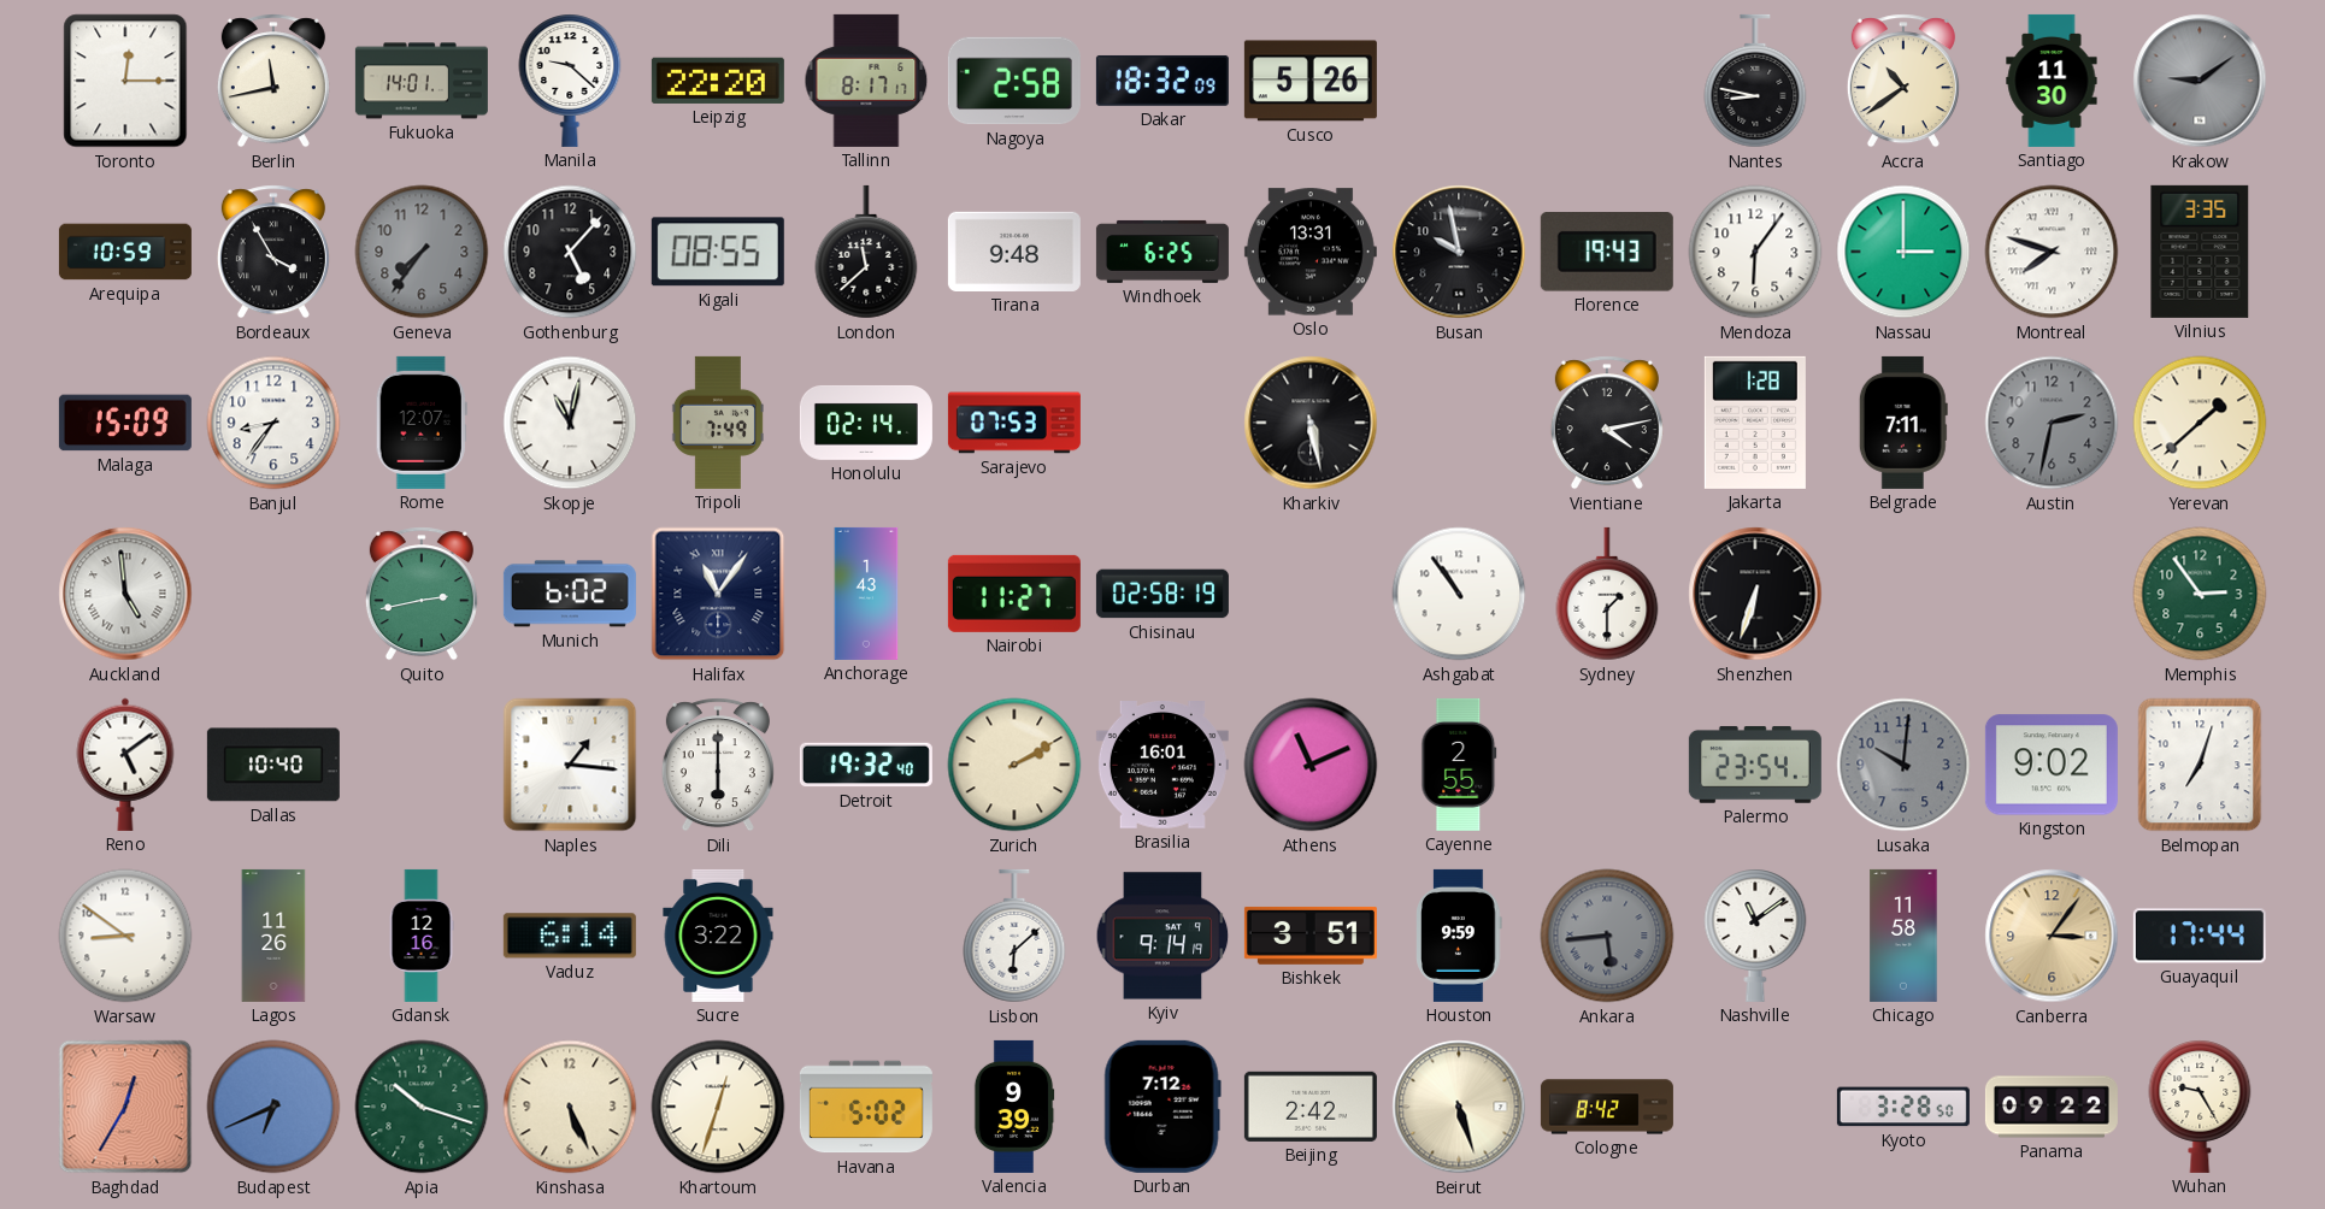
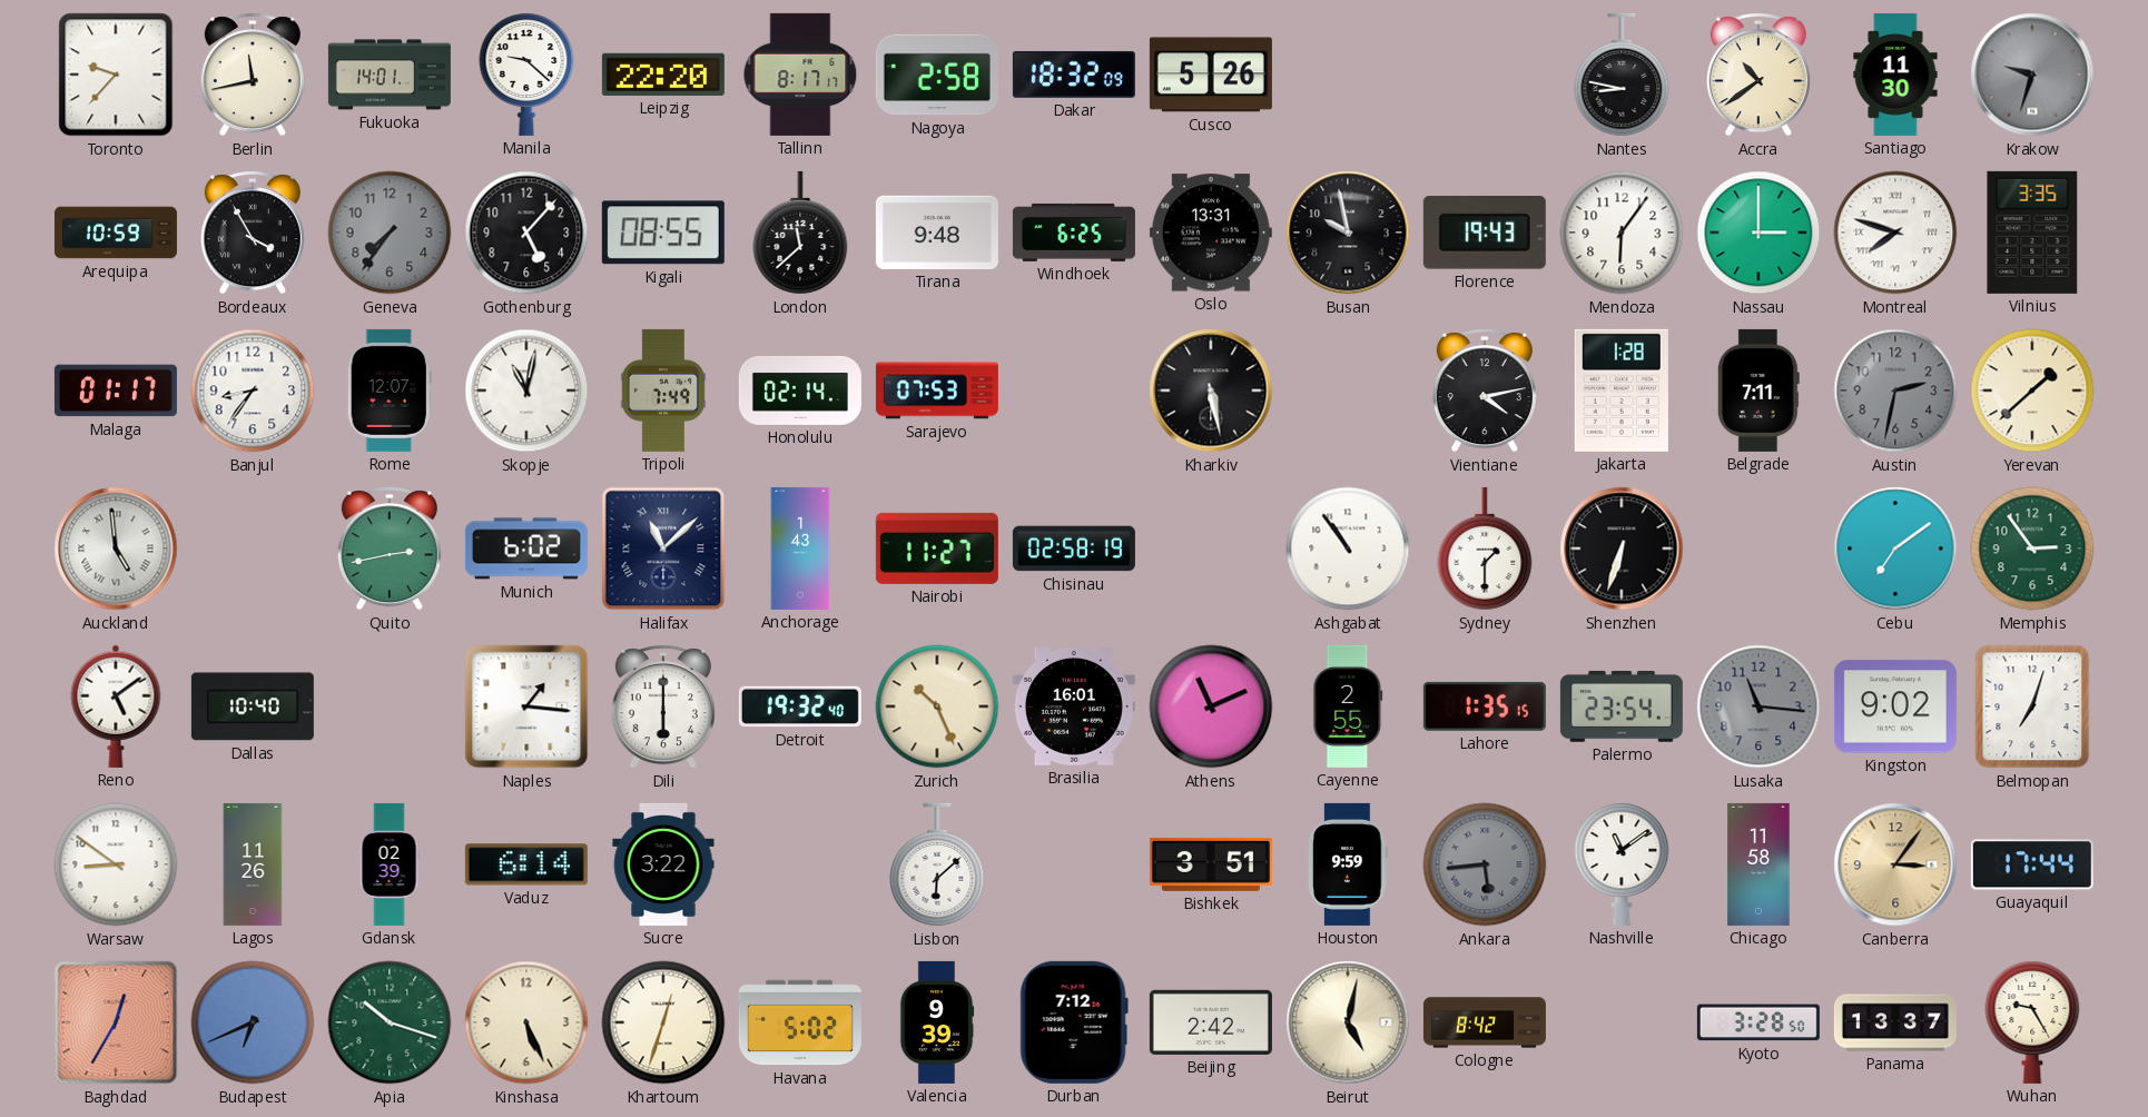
Toronto: 12:15 -> 9:37
Krakow: 9:09 -> 9:33
Malaga: 15:09 -> 01:17
Halifax: 11:06 -> 11:08
Cebu: none -> 7:09
Zurich: 2:10 -> 10:26
Lahore: none -> 1:35
Lusaka: 10:01 -> 11:16
Gdansk: 12:16 -> 02:39
Kyiv: 9:14 -> none
Beirut: 5:27 -> 5:02
Panama: 09:22 -> 13:37
